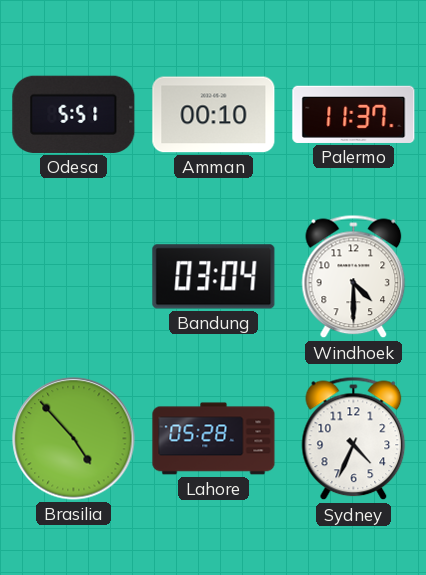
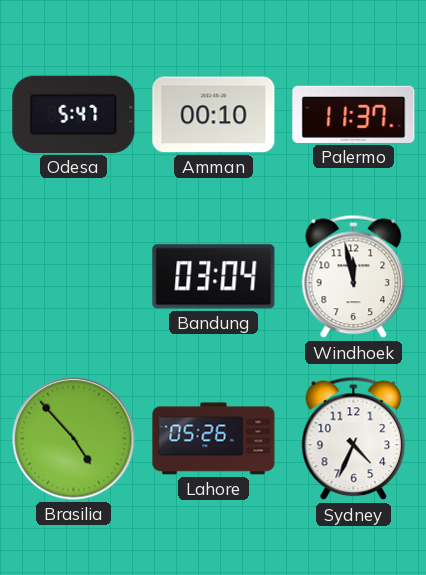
Odesa: 5:51 -> 5:47
Windhoek: 4:30 -> 11:58
Lahore: 05:28 -> 05:26
